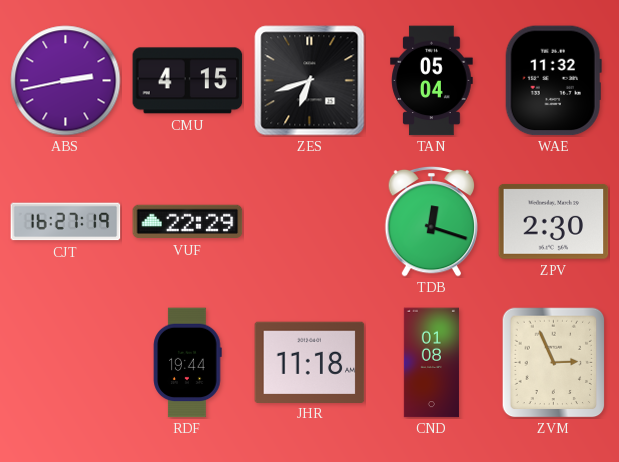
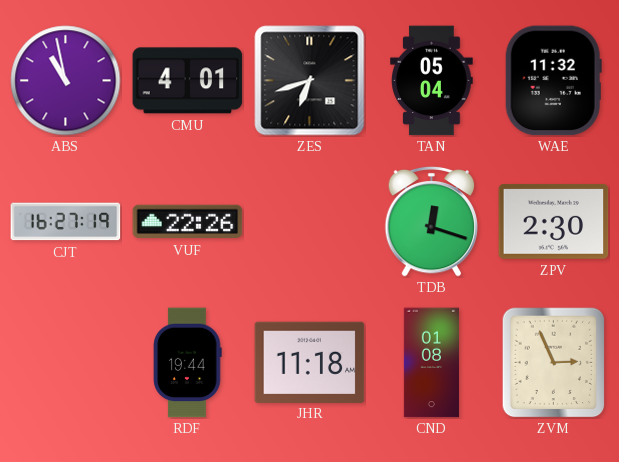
ABS: 2:43 -> 10:58
CMU: 4:15 -> 4:01
VUF: 22:29 -> 22:26
